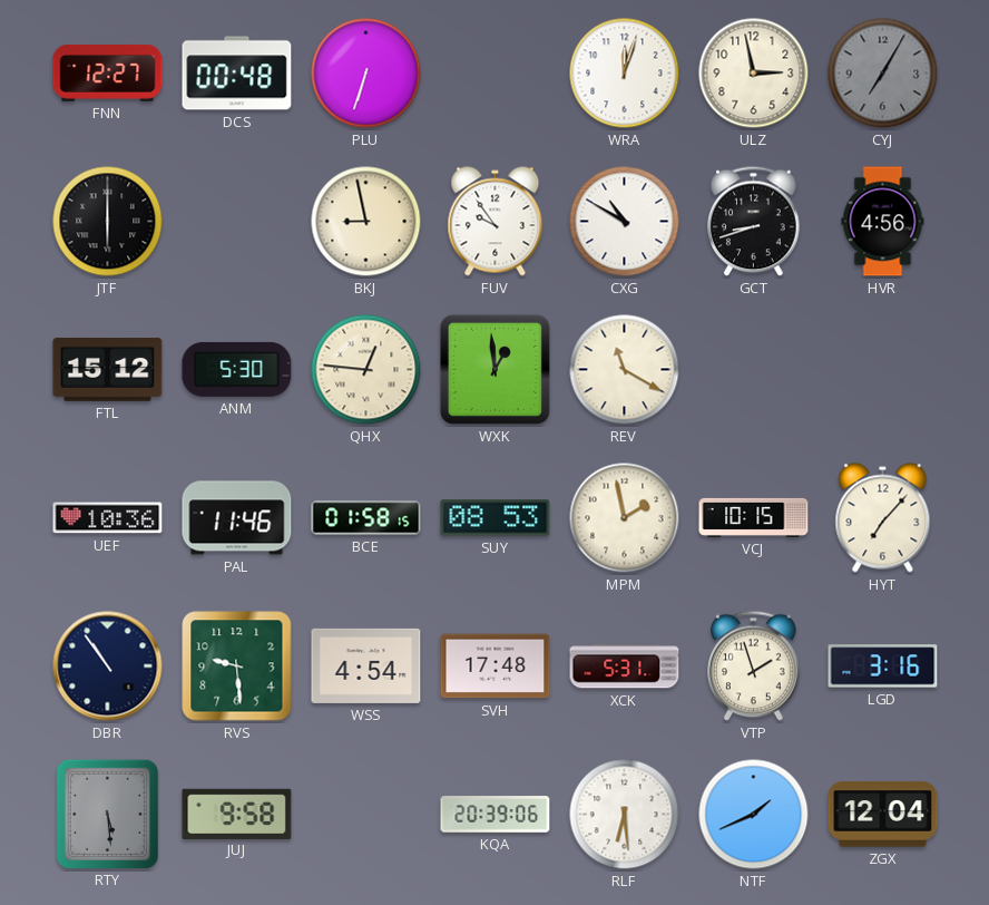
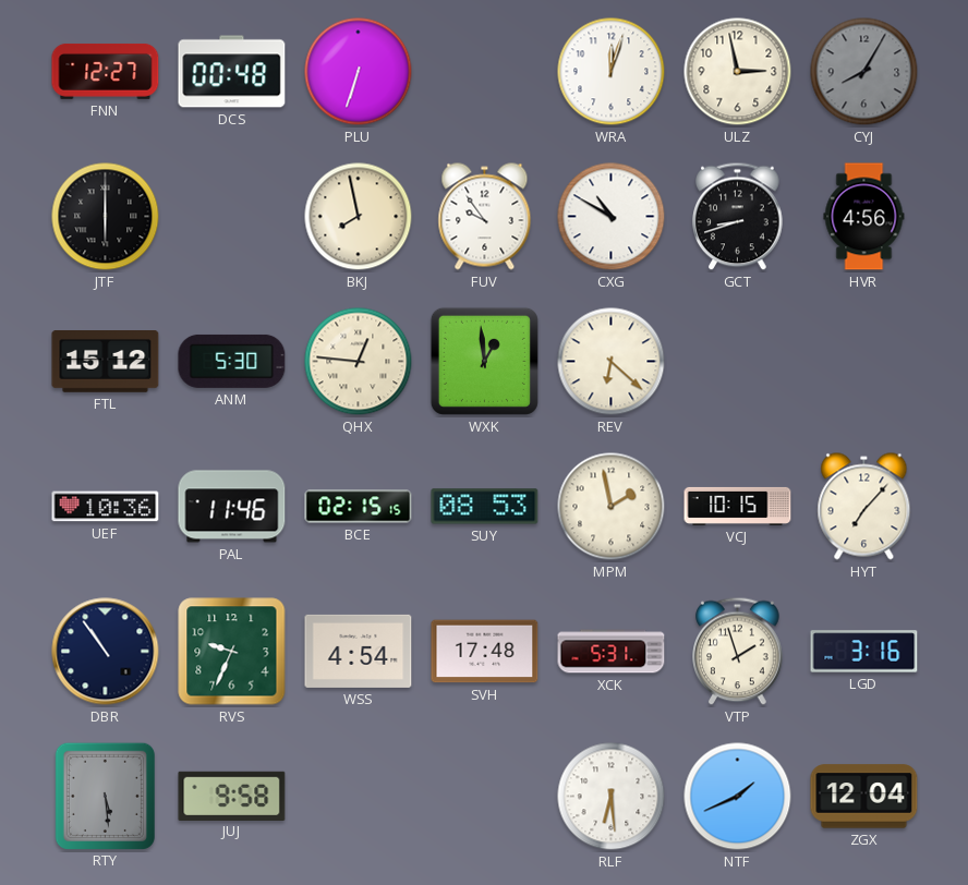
CYJ: 7:05 -> 8:05
BKJ: 8:58 -> 7:58
REV: 11:20 -> 6:22
BCE: 01:58 -> 02:15
RVS: 9:29 -> 9:34
KQA: 20:39 -> none
